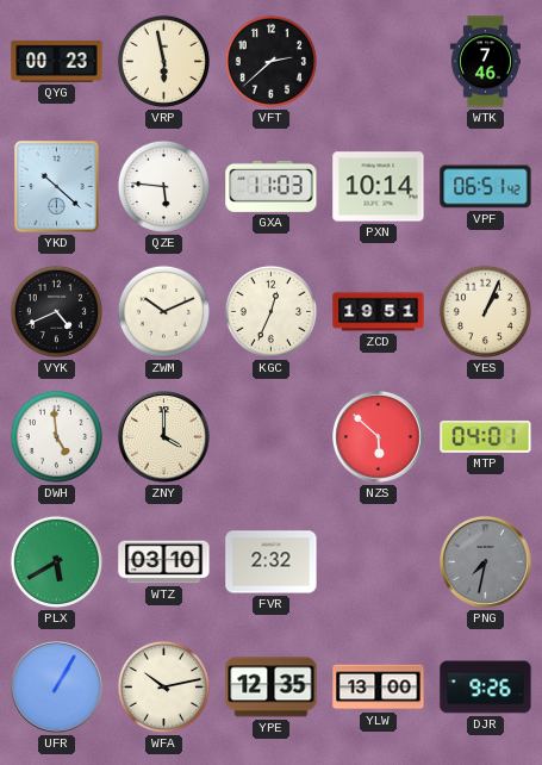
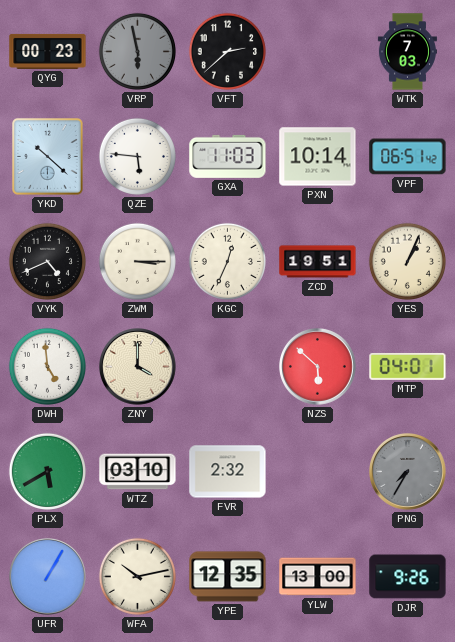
VRP dial: cream -> grey
WTK: 7:46 -> 7:03
ZWM: 10:11 -> 3:15
PNG: 7:32 -> 7:35
